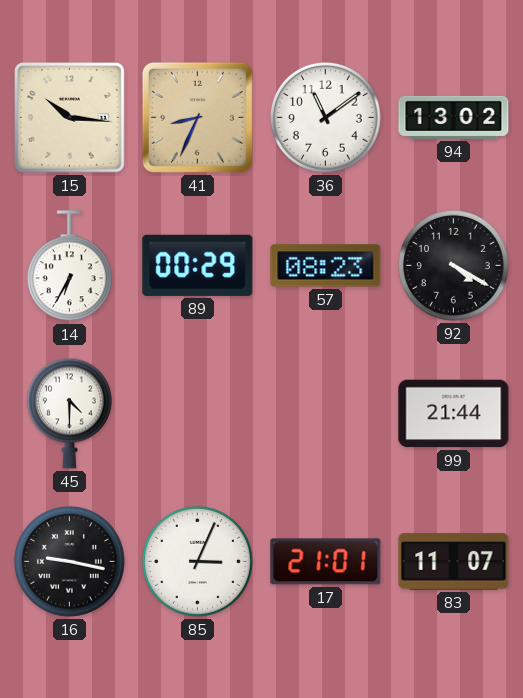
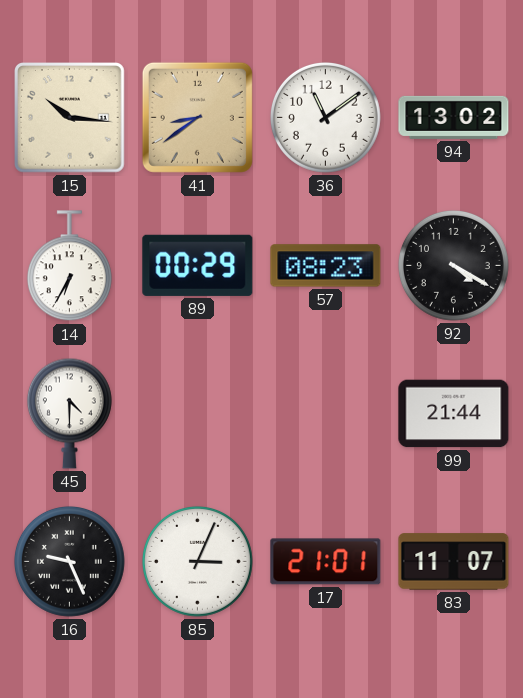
41: 8:34 -> 8:39
16: 9:17 -> 9:26
